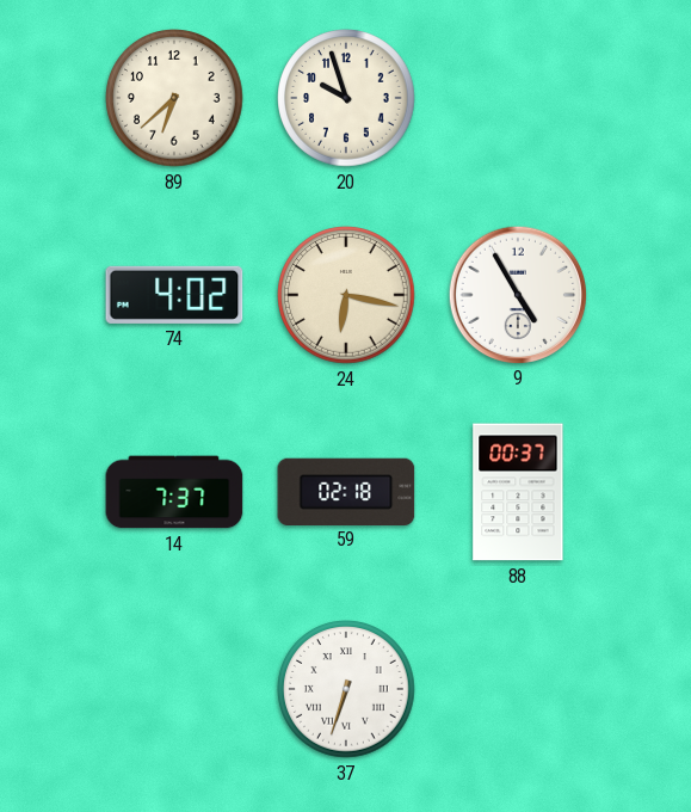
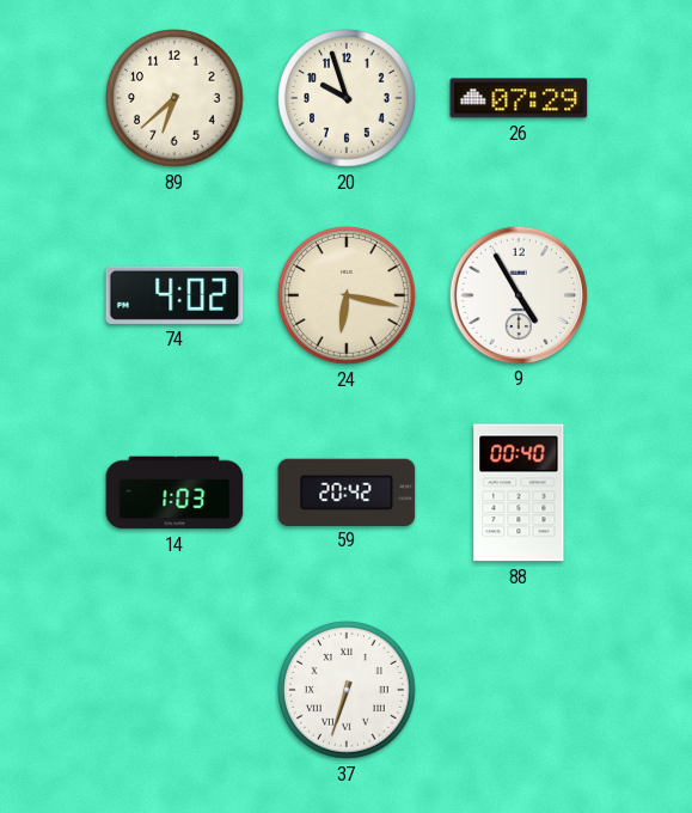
26: none -> 07:29
14: 7:37 -> 1:03
59: 02:18 -> 20:42
88: 00:37 -> 00:40
